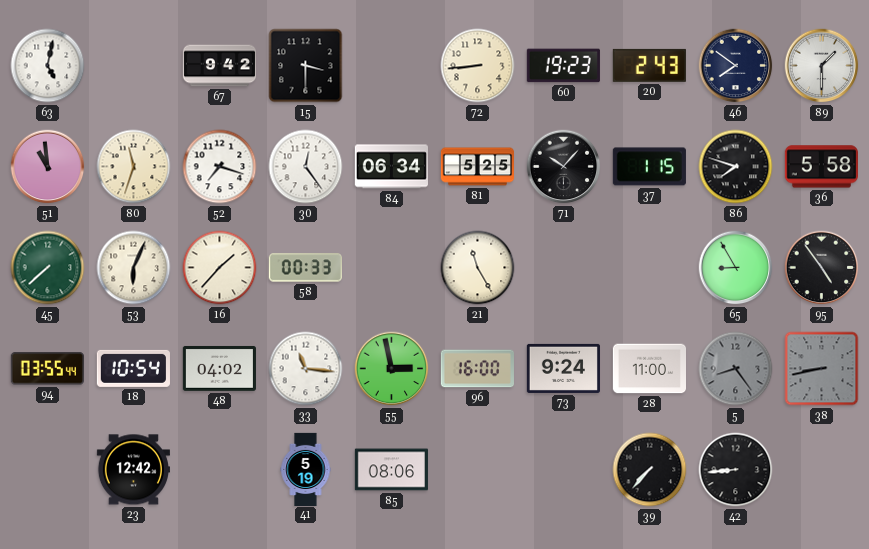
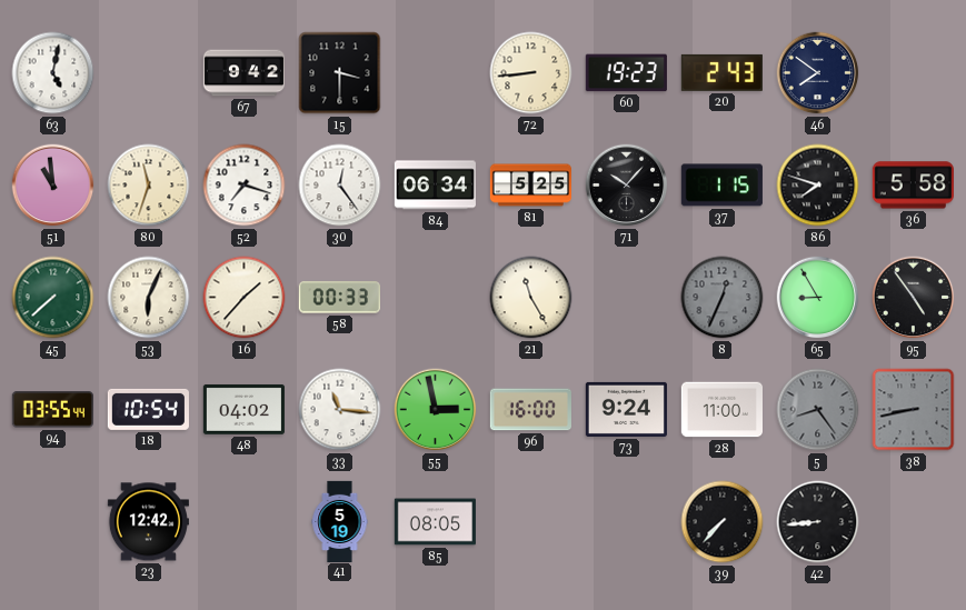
89: 1:30 -> none
8: none -> 12:34
85: 08:06 -> 08:05
